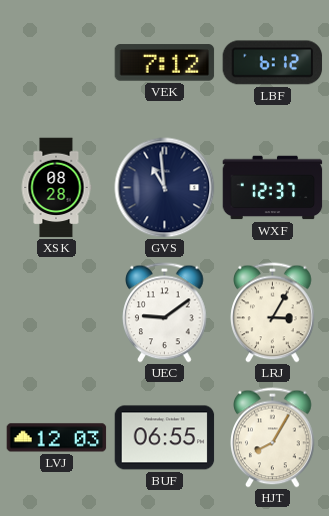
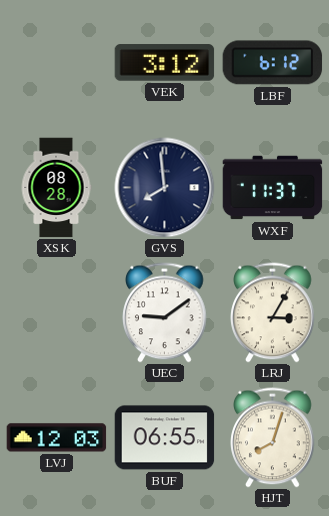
VEK: 7:12 -> 3:12
GVS: 10:59 -> 7:59
WXF: 12:37 -> 11:37
HJT: 8:05 -> 8:03
